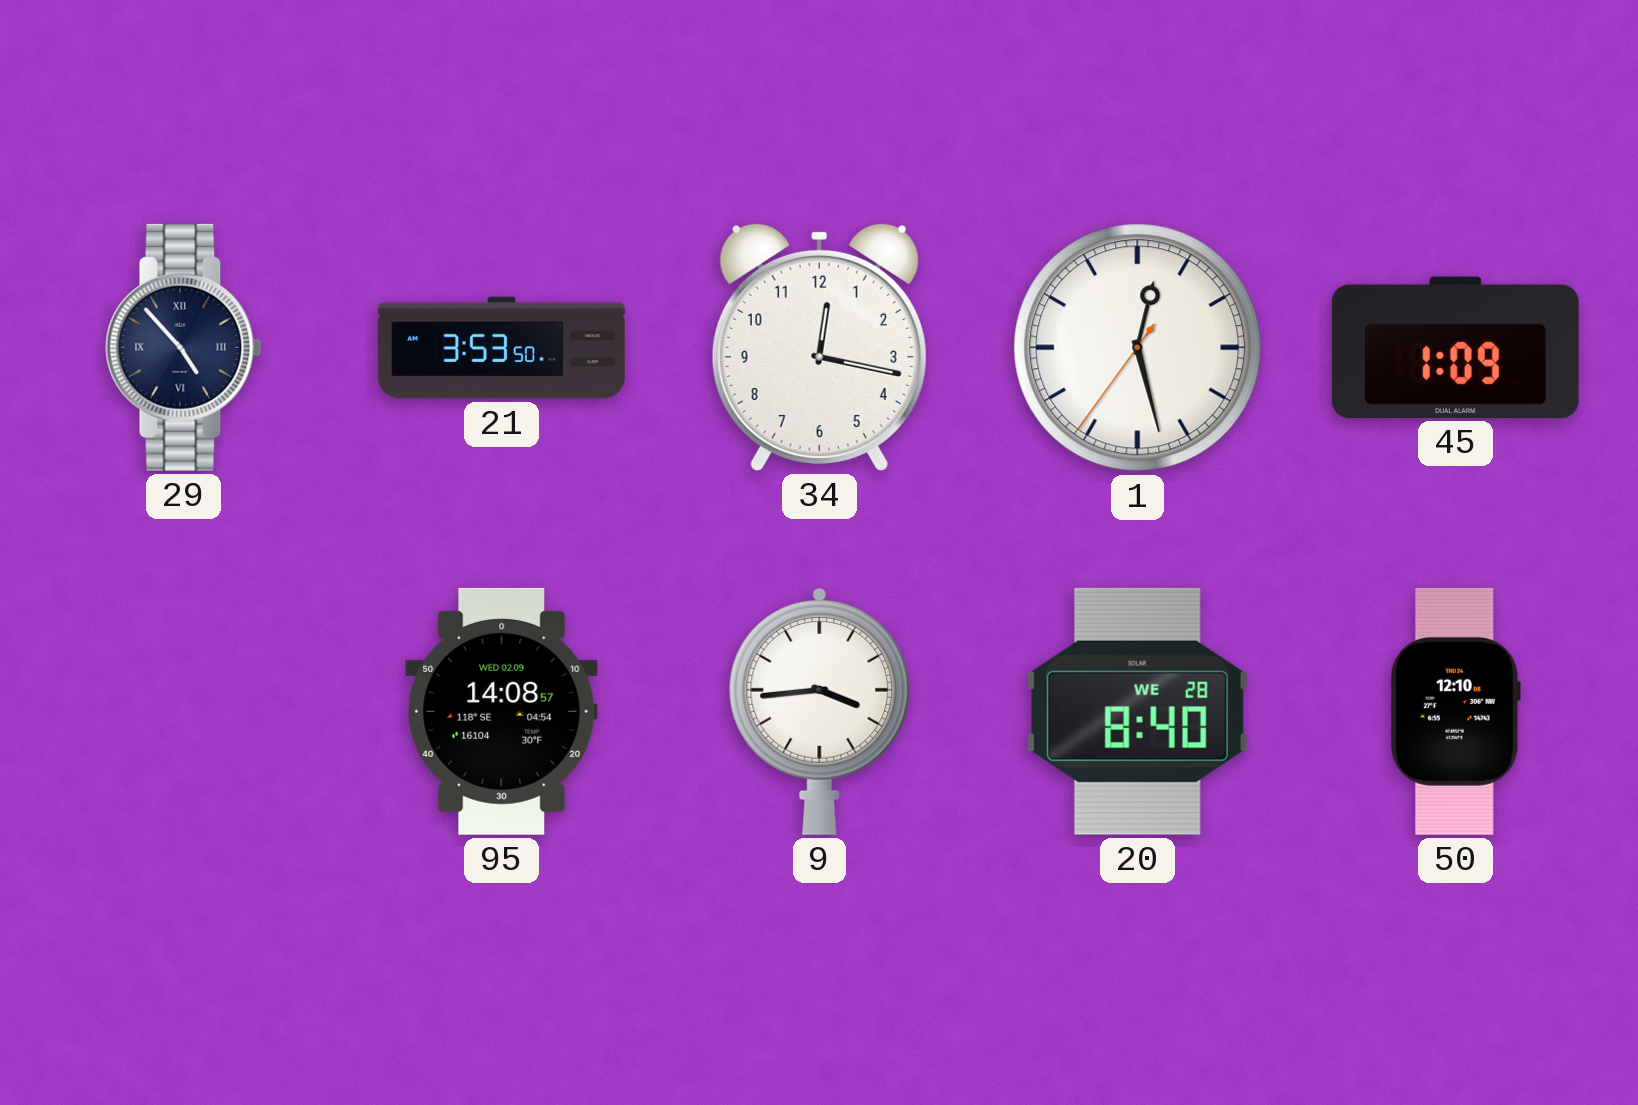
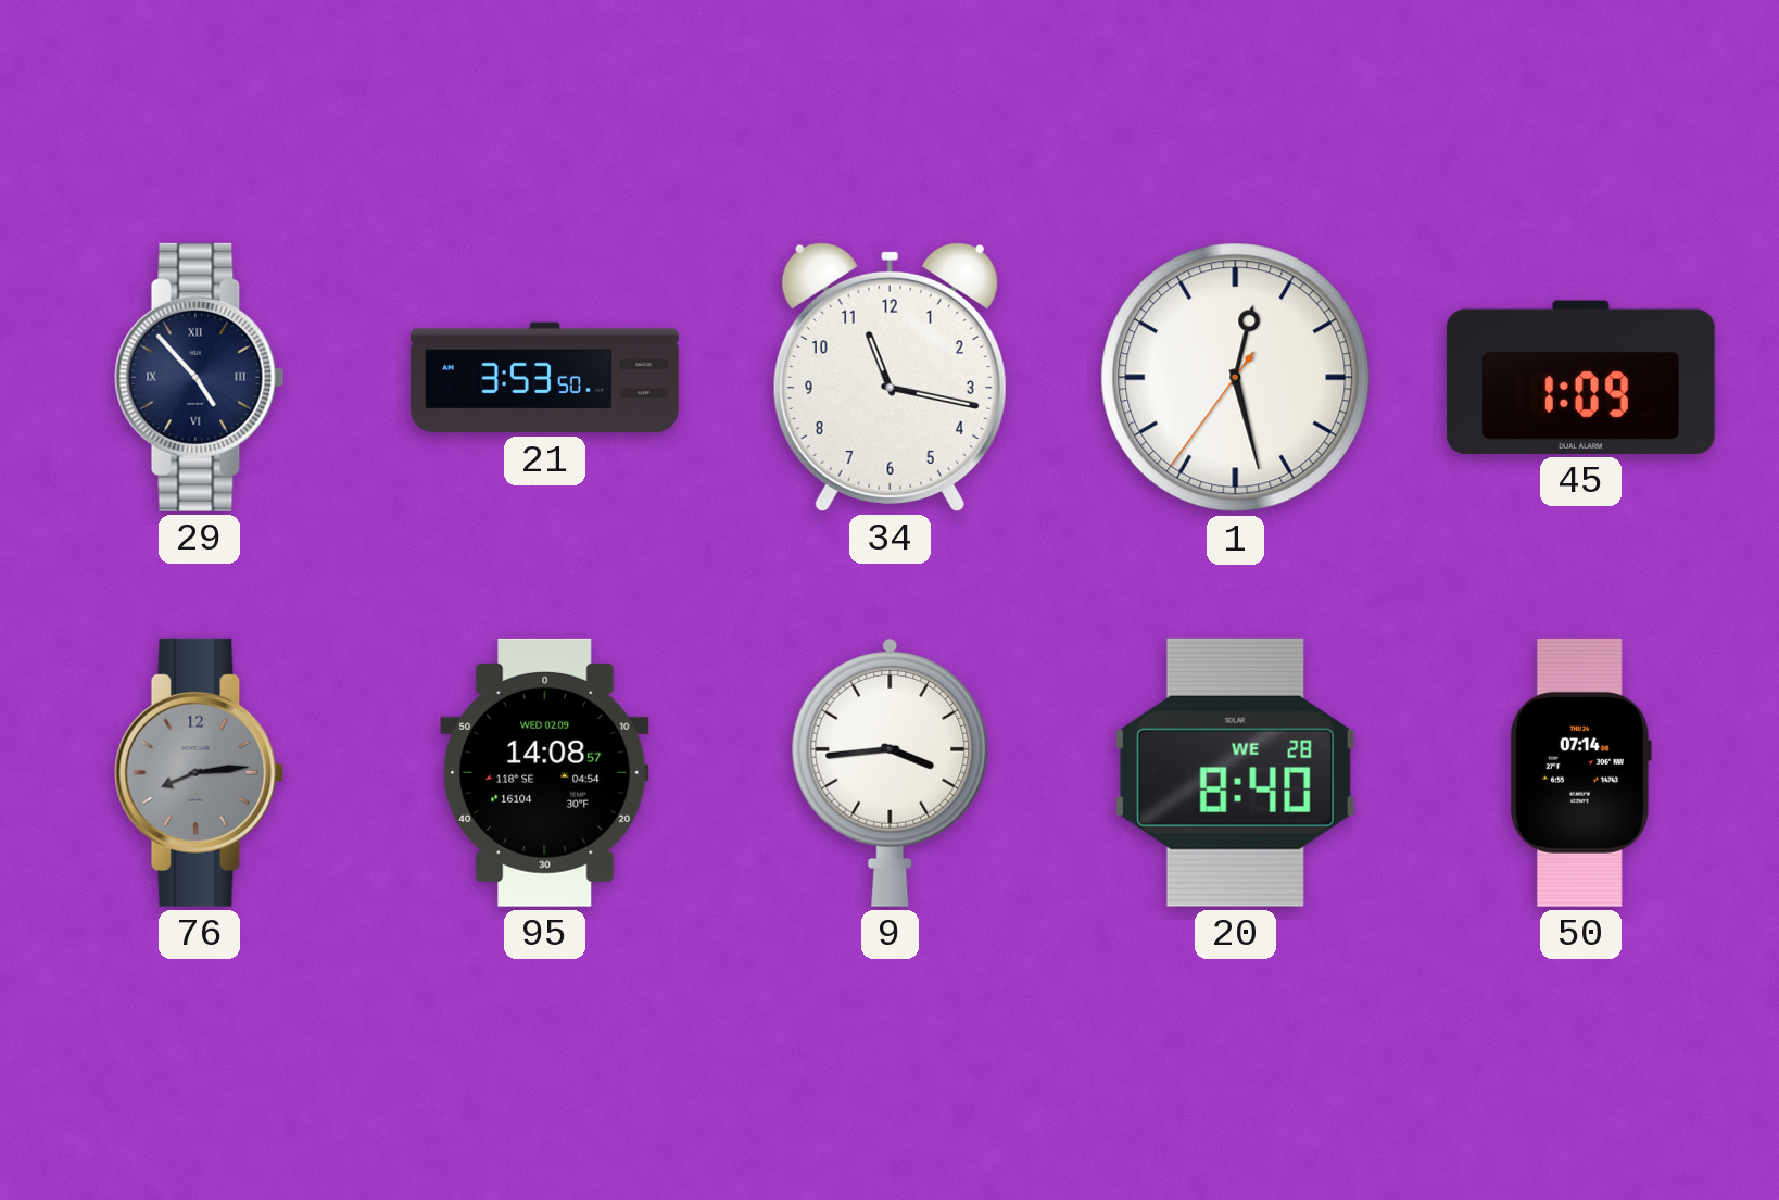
34: 12:17 -> 11:17
76: none -> 8:14
50: 12:10 -> 07:14
